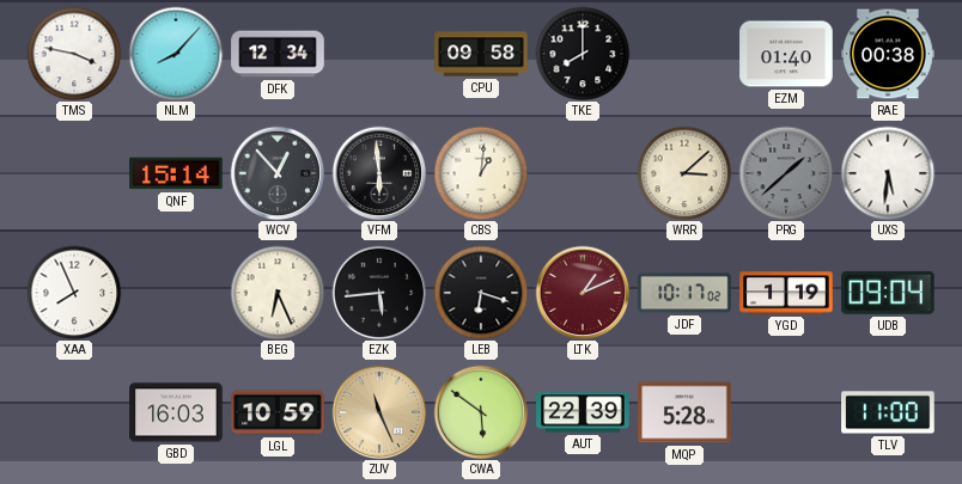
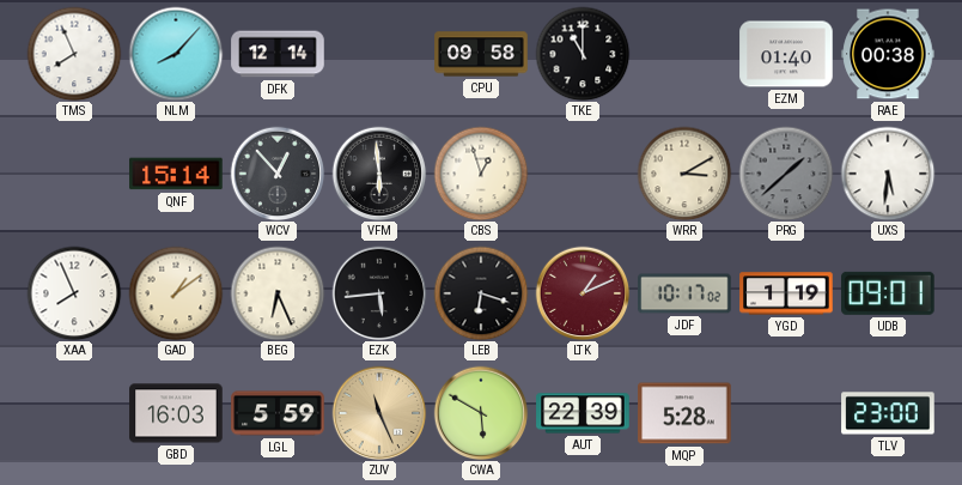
TMS: 3:47 -> 7:56
DFK: 12:34 -> 12:14
TKE: 8:00 -> 11:00
CBS: 1:01 -> 12:57
WRR: 3:08 -> 3:10
GAD: none -> 1:09
UDB: 09:04 -> 09:01
LGL: 10:59 -> 5:59
CWA: 5:51 -> 5:50
TLV: 11:00 -> 23:00
